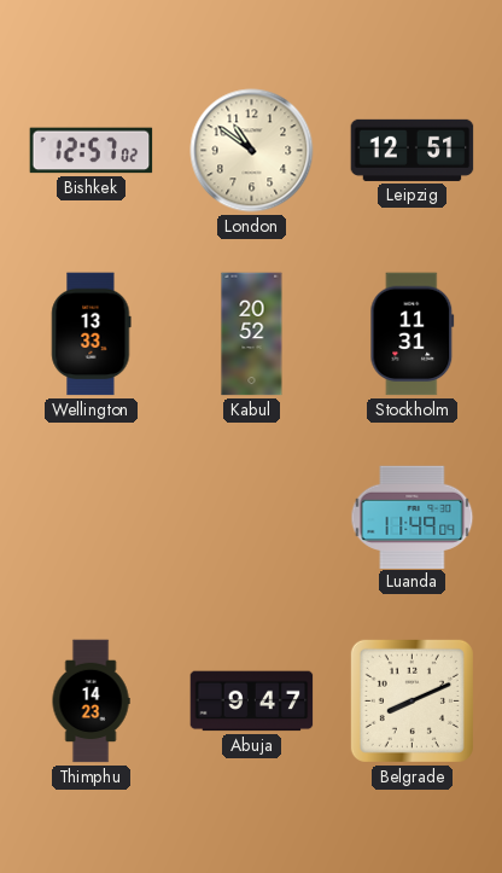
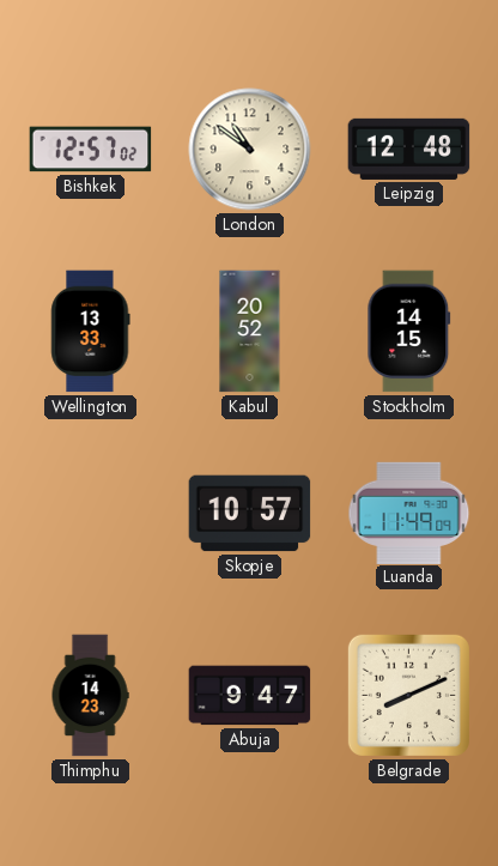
Leipzig: 12:51 -> 12:48
Stockholm: 11:31 -> 14:15
Skopje: none -> 10:57
